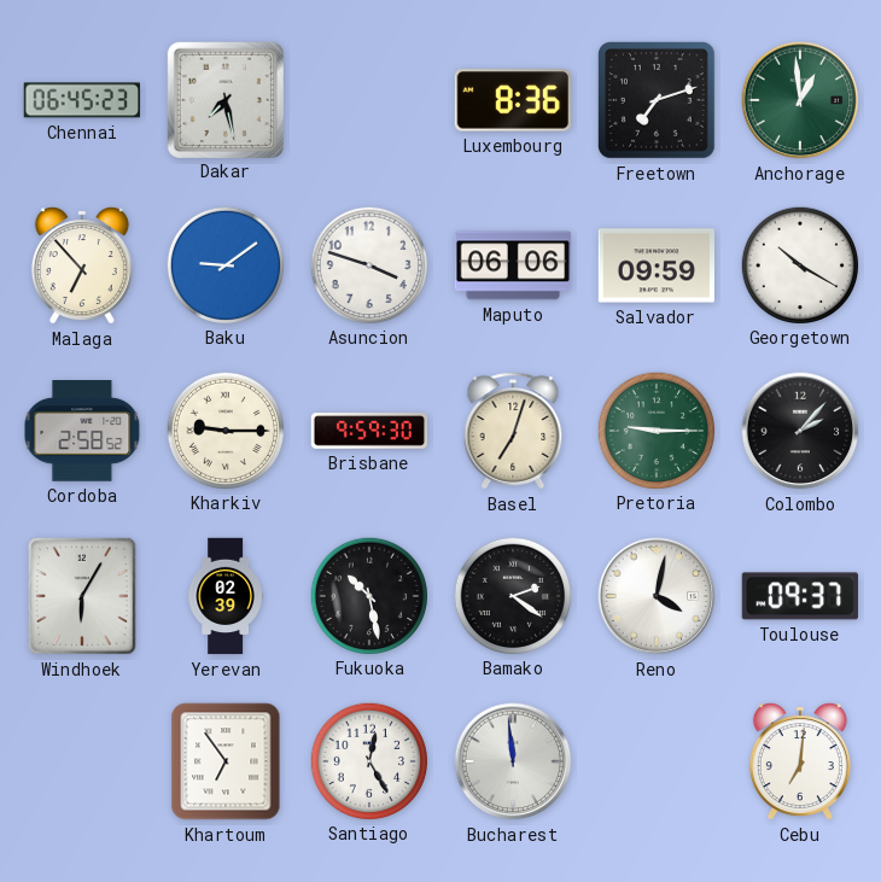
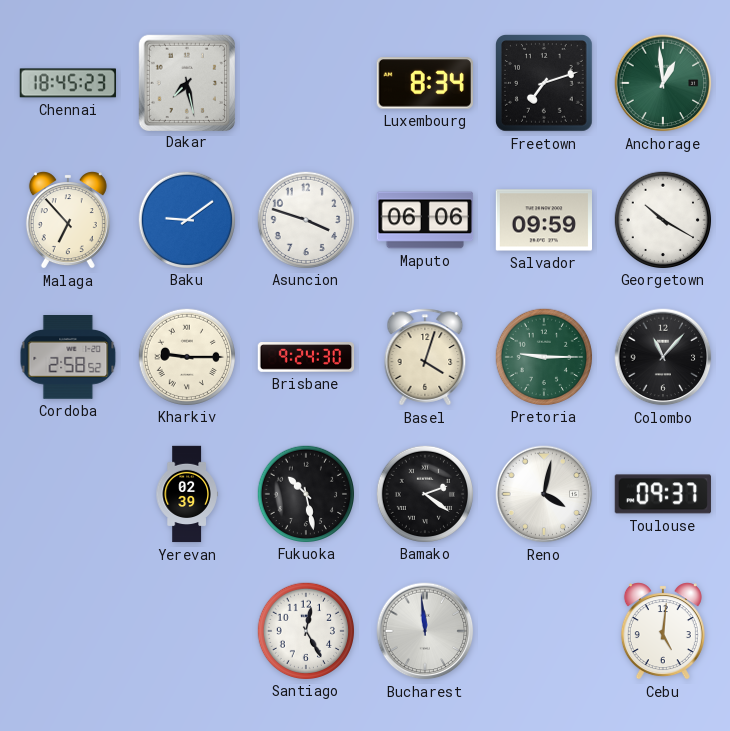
Chennai: 06:45 -> 18:45
Luxembourg: 8:36 -> 8:34
Brisbane: 9:59 -> 9:24
Basel: 7:03 -> 4:03
Colombo: 2:07 -> 11:07
Windhoek: 6:05 -> none
Khartoum: 6:54 -> none
Cebu: 7:01 -> 5:01
